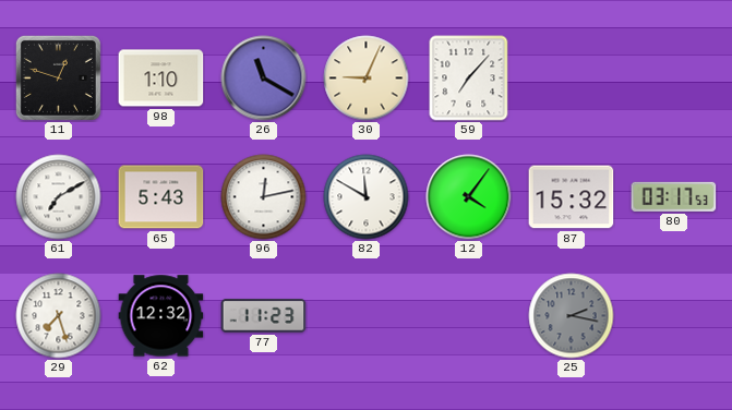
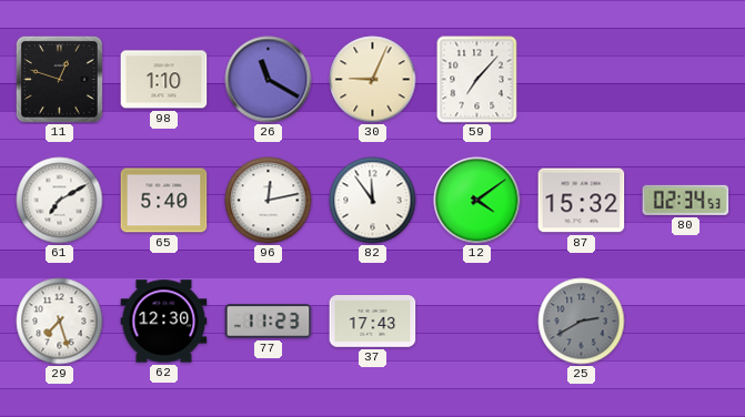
65: 5:43 -> 5:40
82: 11:50 -> 11:54
12: 4:06 -> 4:09
80: 03:17 -> 02:34
62: 12:32 -> 12:30
37: none -> 17:43
25: 2:17 -> 2:40
